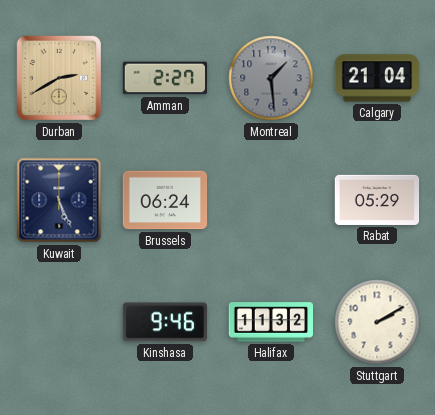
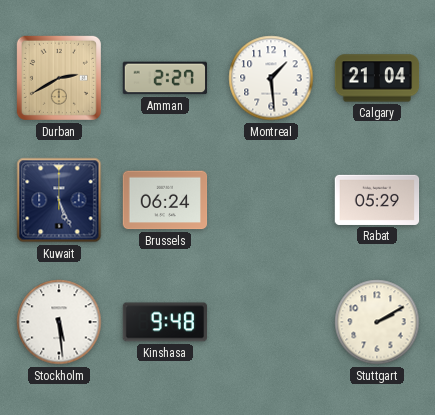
Montreal dial: grey -> white
Stockholm: none -> 5:29
Kinshasa: 9:46 -> 9:48
Halifax: 11:32 -> none
